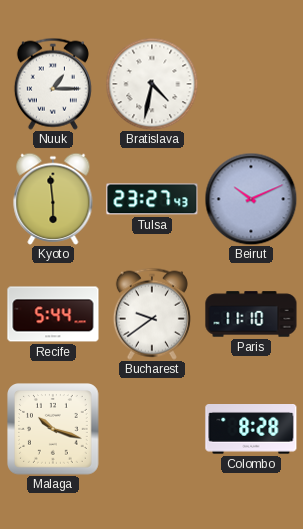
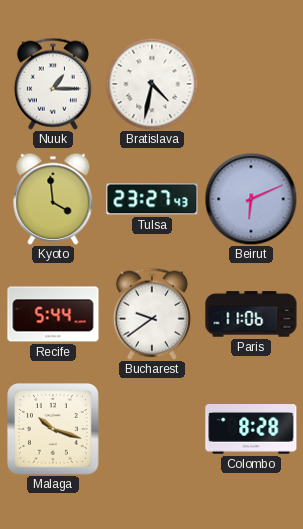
Kyoto: 5:59 -> 3:59
Beirut: 10:11 -> 6:11
Paris: 11:10 -> 11:06
